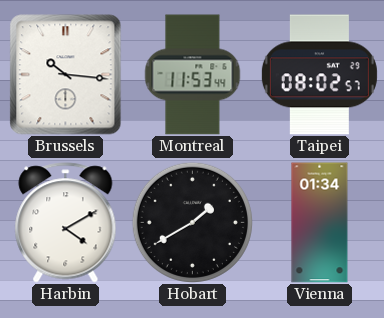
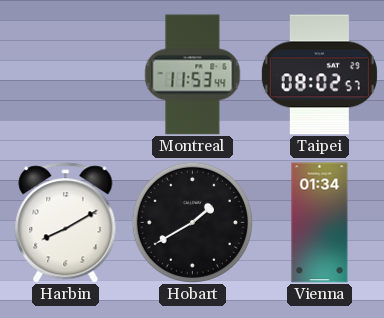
Brussels: 10:16 -> none
Harbin: 4:10 -> 8:10
